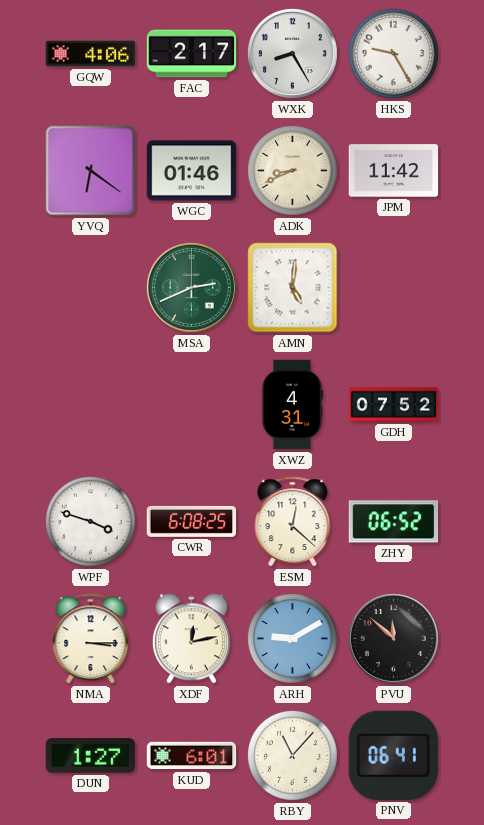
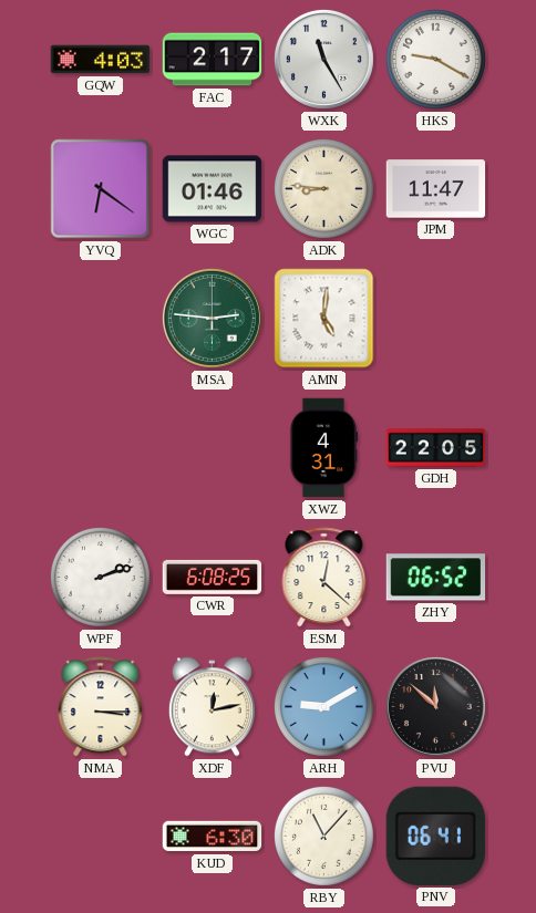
GQW: 4:06 -> 4:03
WXK: 8:25 -> 11:25
HKS: 9:25 -> 9:20
ADK: 8:41 -> 8:46
JPM: 11:42 -> 11:47
MSA: 2:41 -> 2:46
GDH: 07:52 -> 22:05
WPF: 3:48 -> 2:12
DUN: 1:27 -> none
KUD: 6:01 -> 6:30
